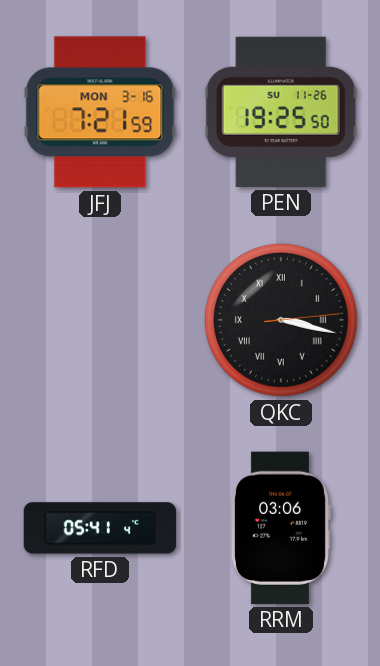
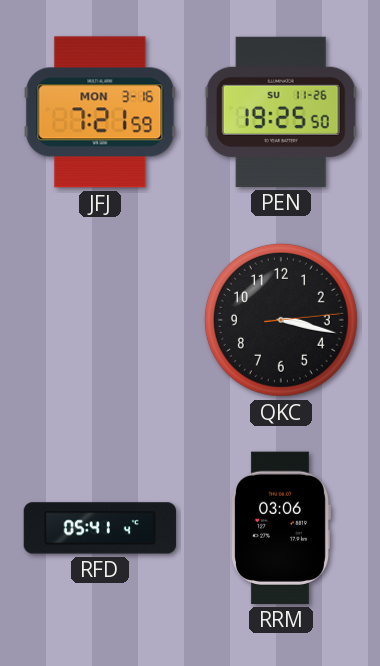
QKC numerals: Roman -> Arabic
